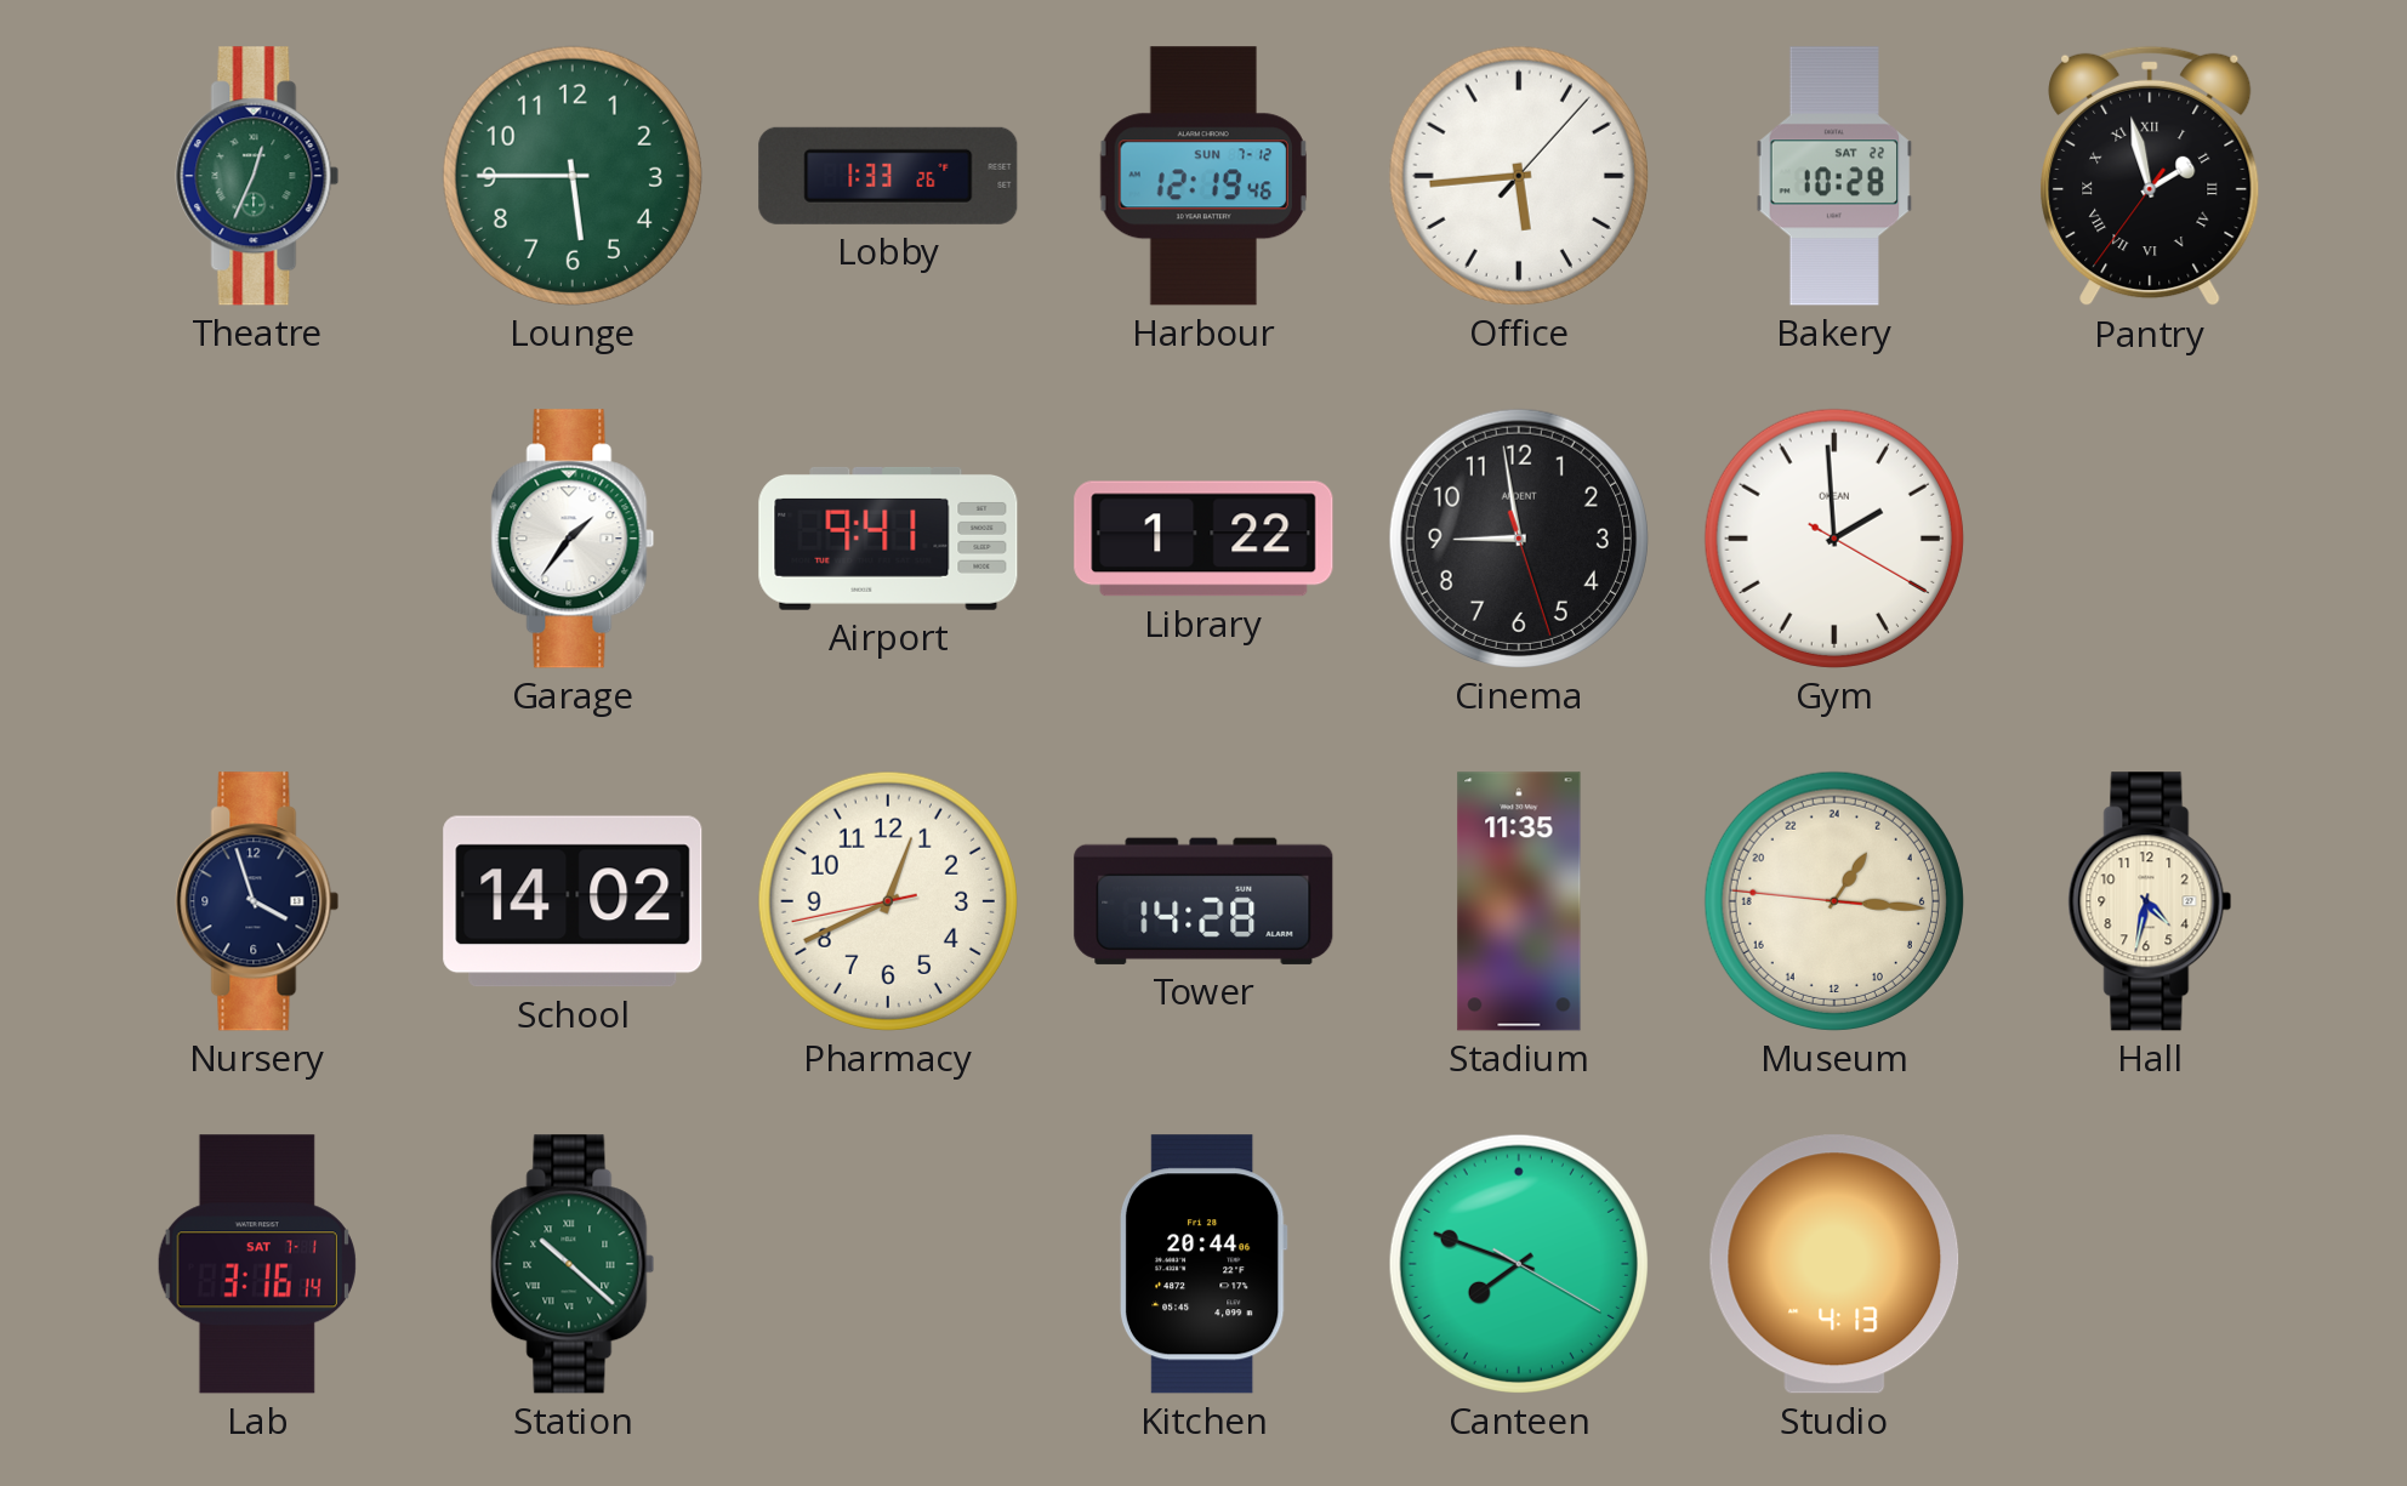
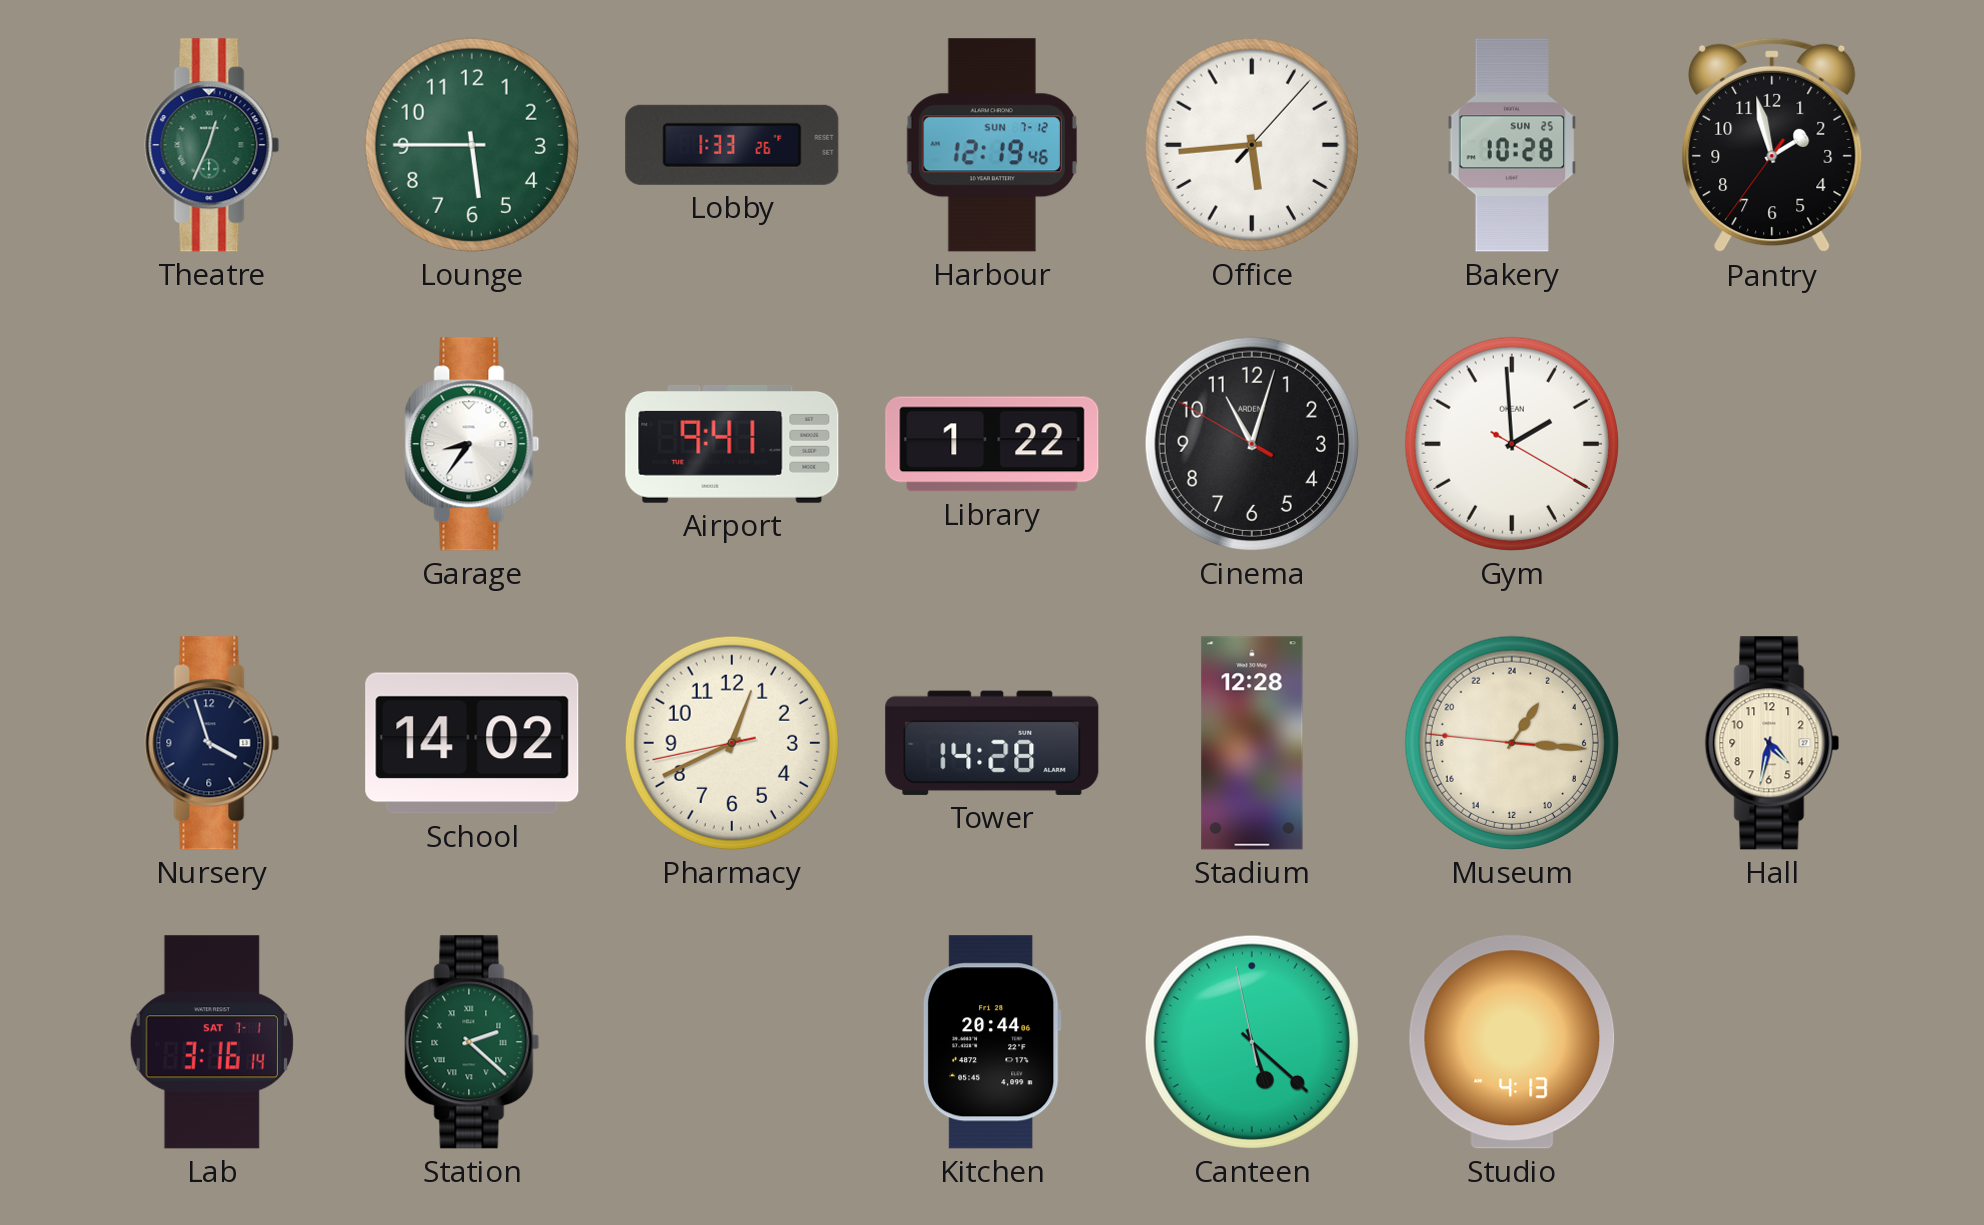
Bakery date: SAT 22 -> SUN 25
Pantry numerals: Roman -> Arabic
Garage: 1:36 -> 8:36
Cinema: 8:58 -> 11:02
Stadium: 11:35 -> 12:28
Station: 10:22 -> 2:22
Canteen: 7:48 -> 5:21
